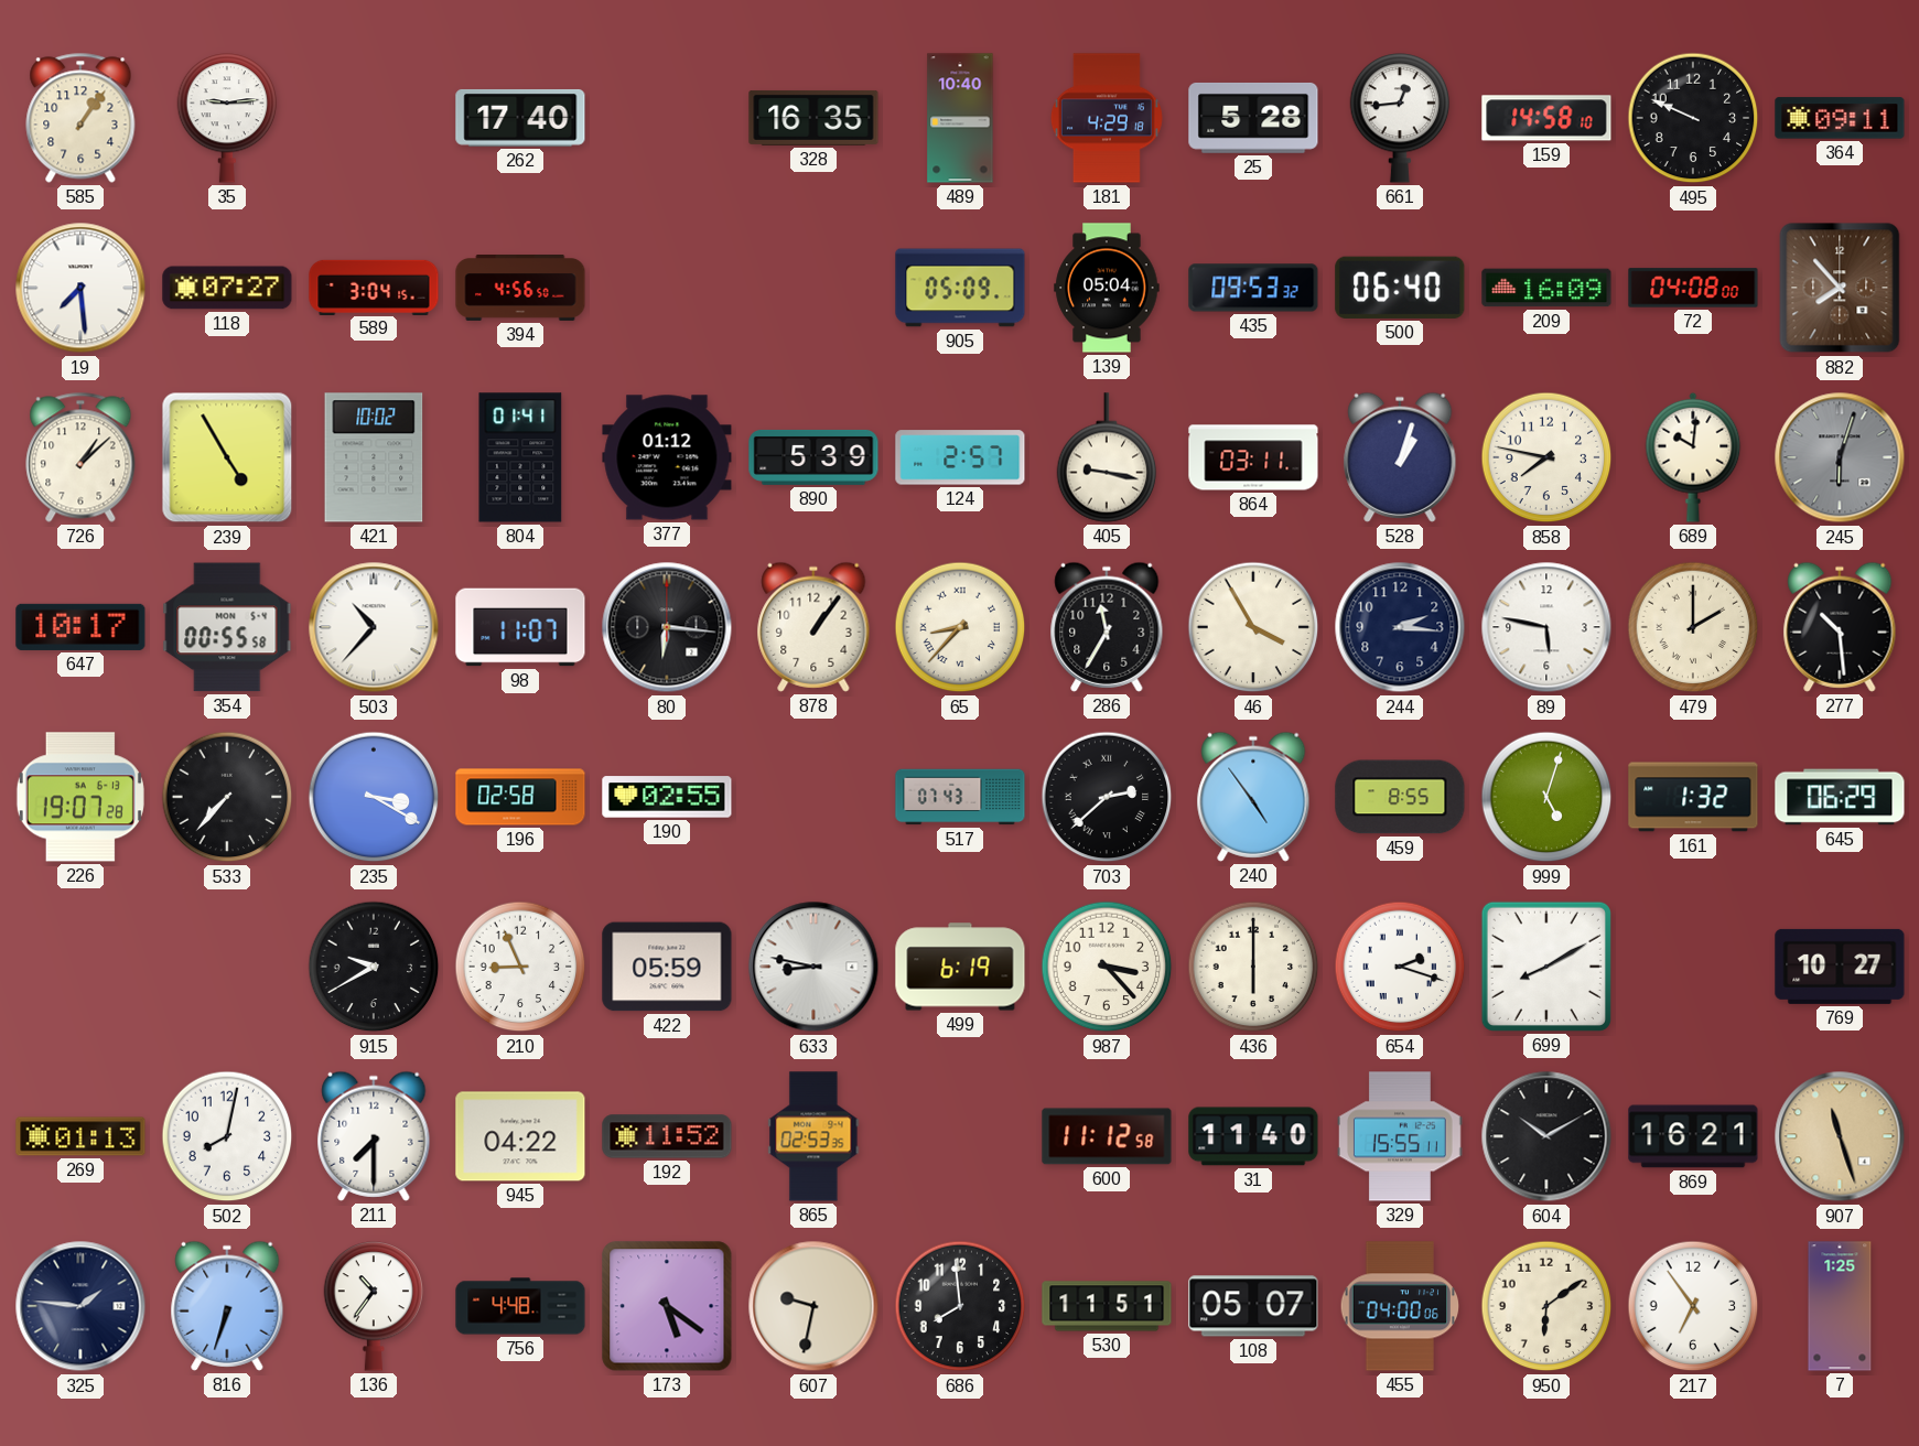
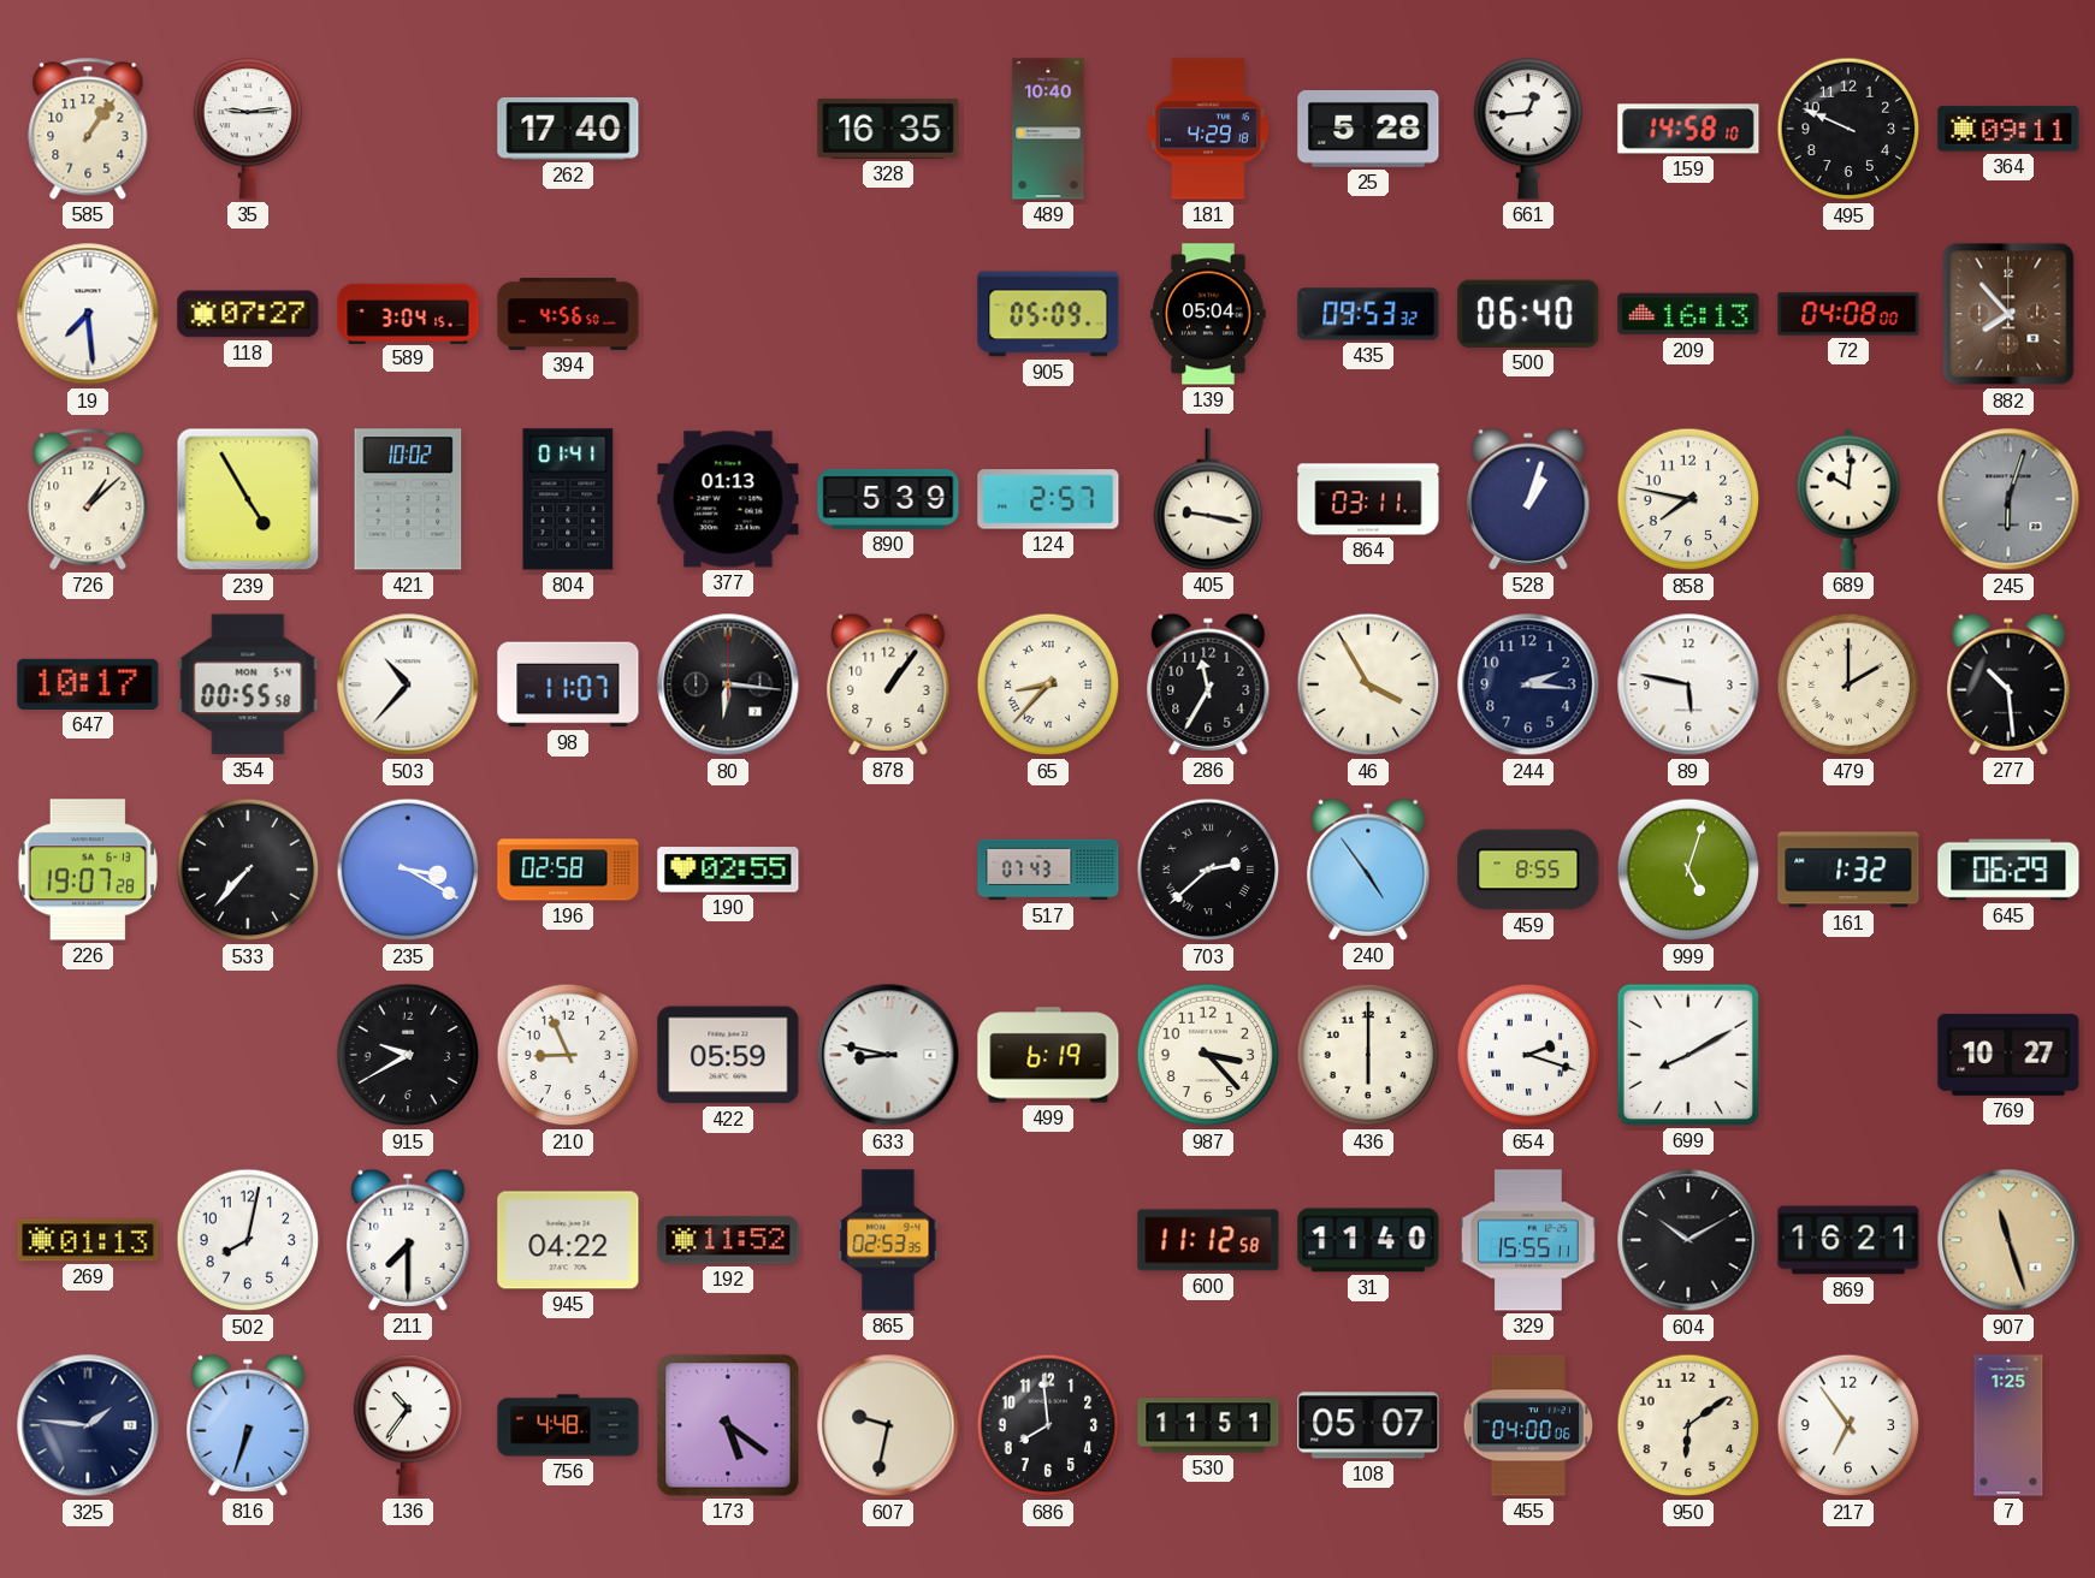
209: 16:09 -> 16:13
377: 01:12 -> 01:13
